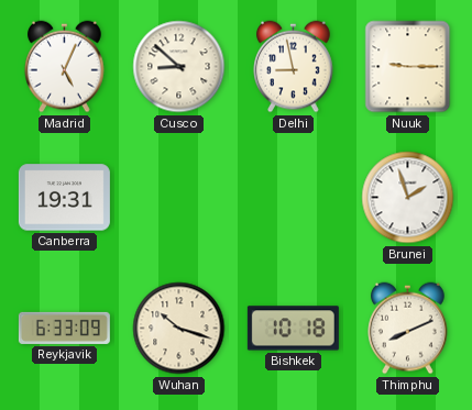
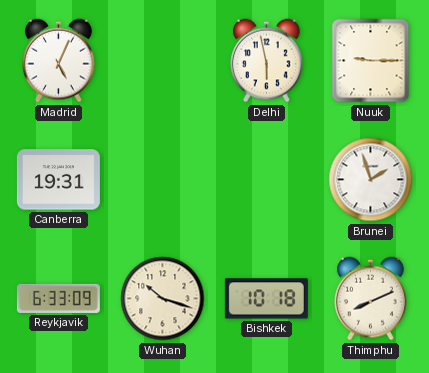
Cusco: 8:52 -> none
Delhi: 8:58 -> 5:58
